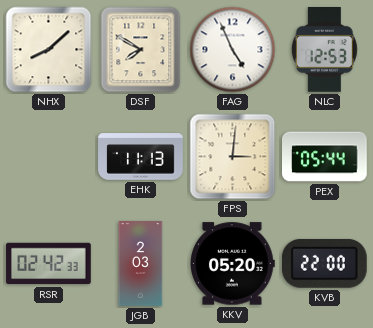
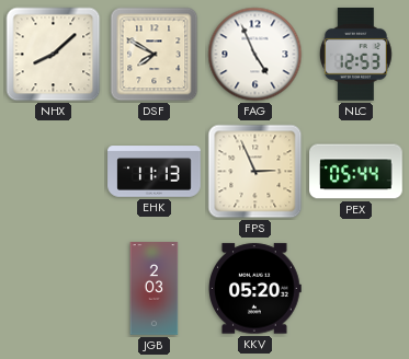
FPS: 3:01 -> 2:56
RSR: 02:42 -> none
KVB: 22:00 -> none
